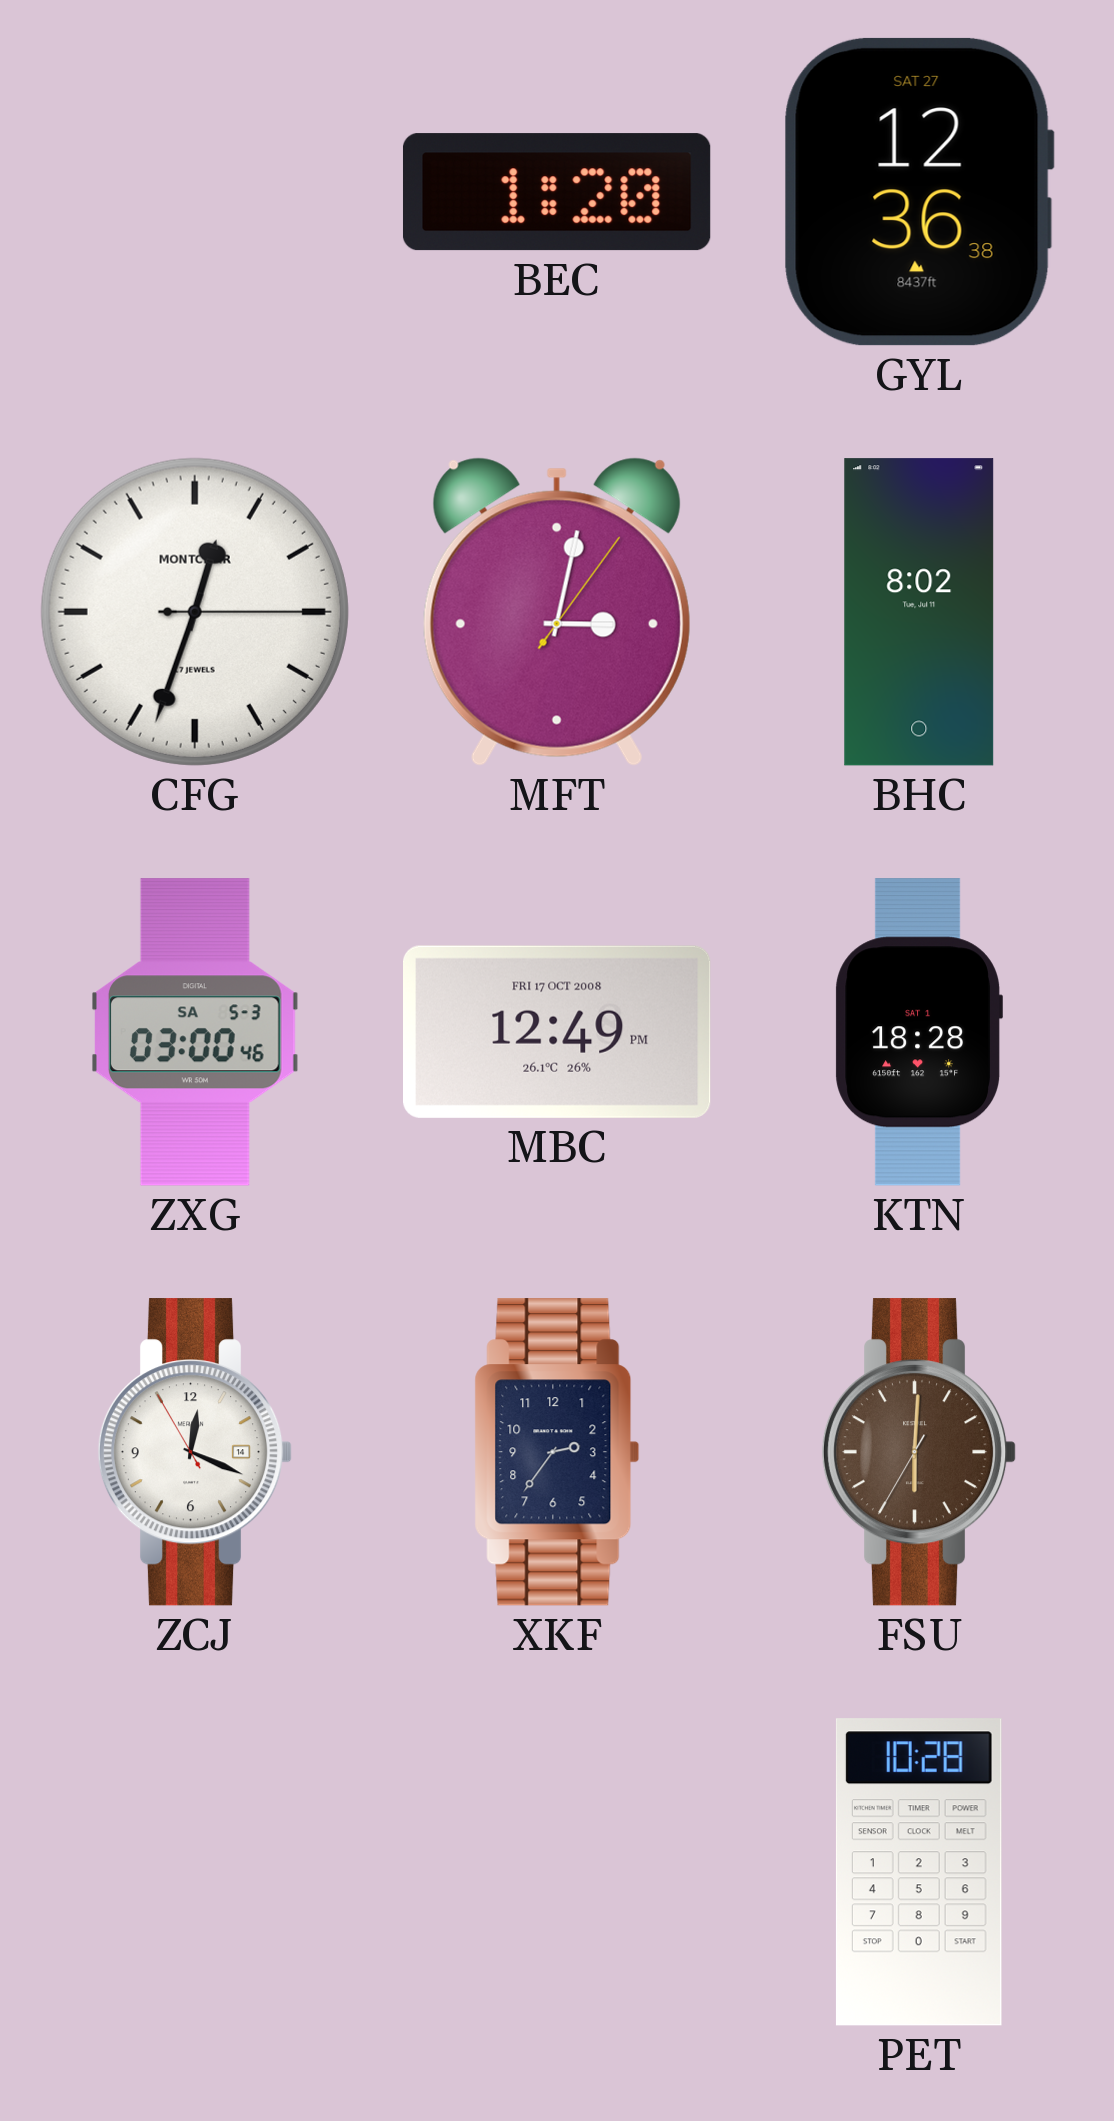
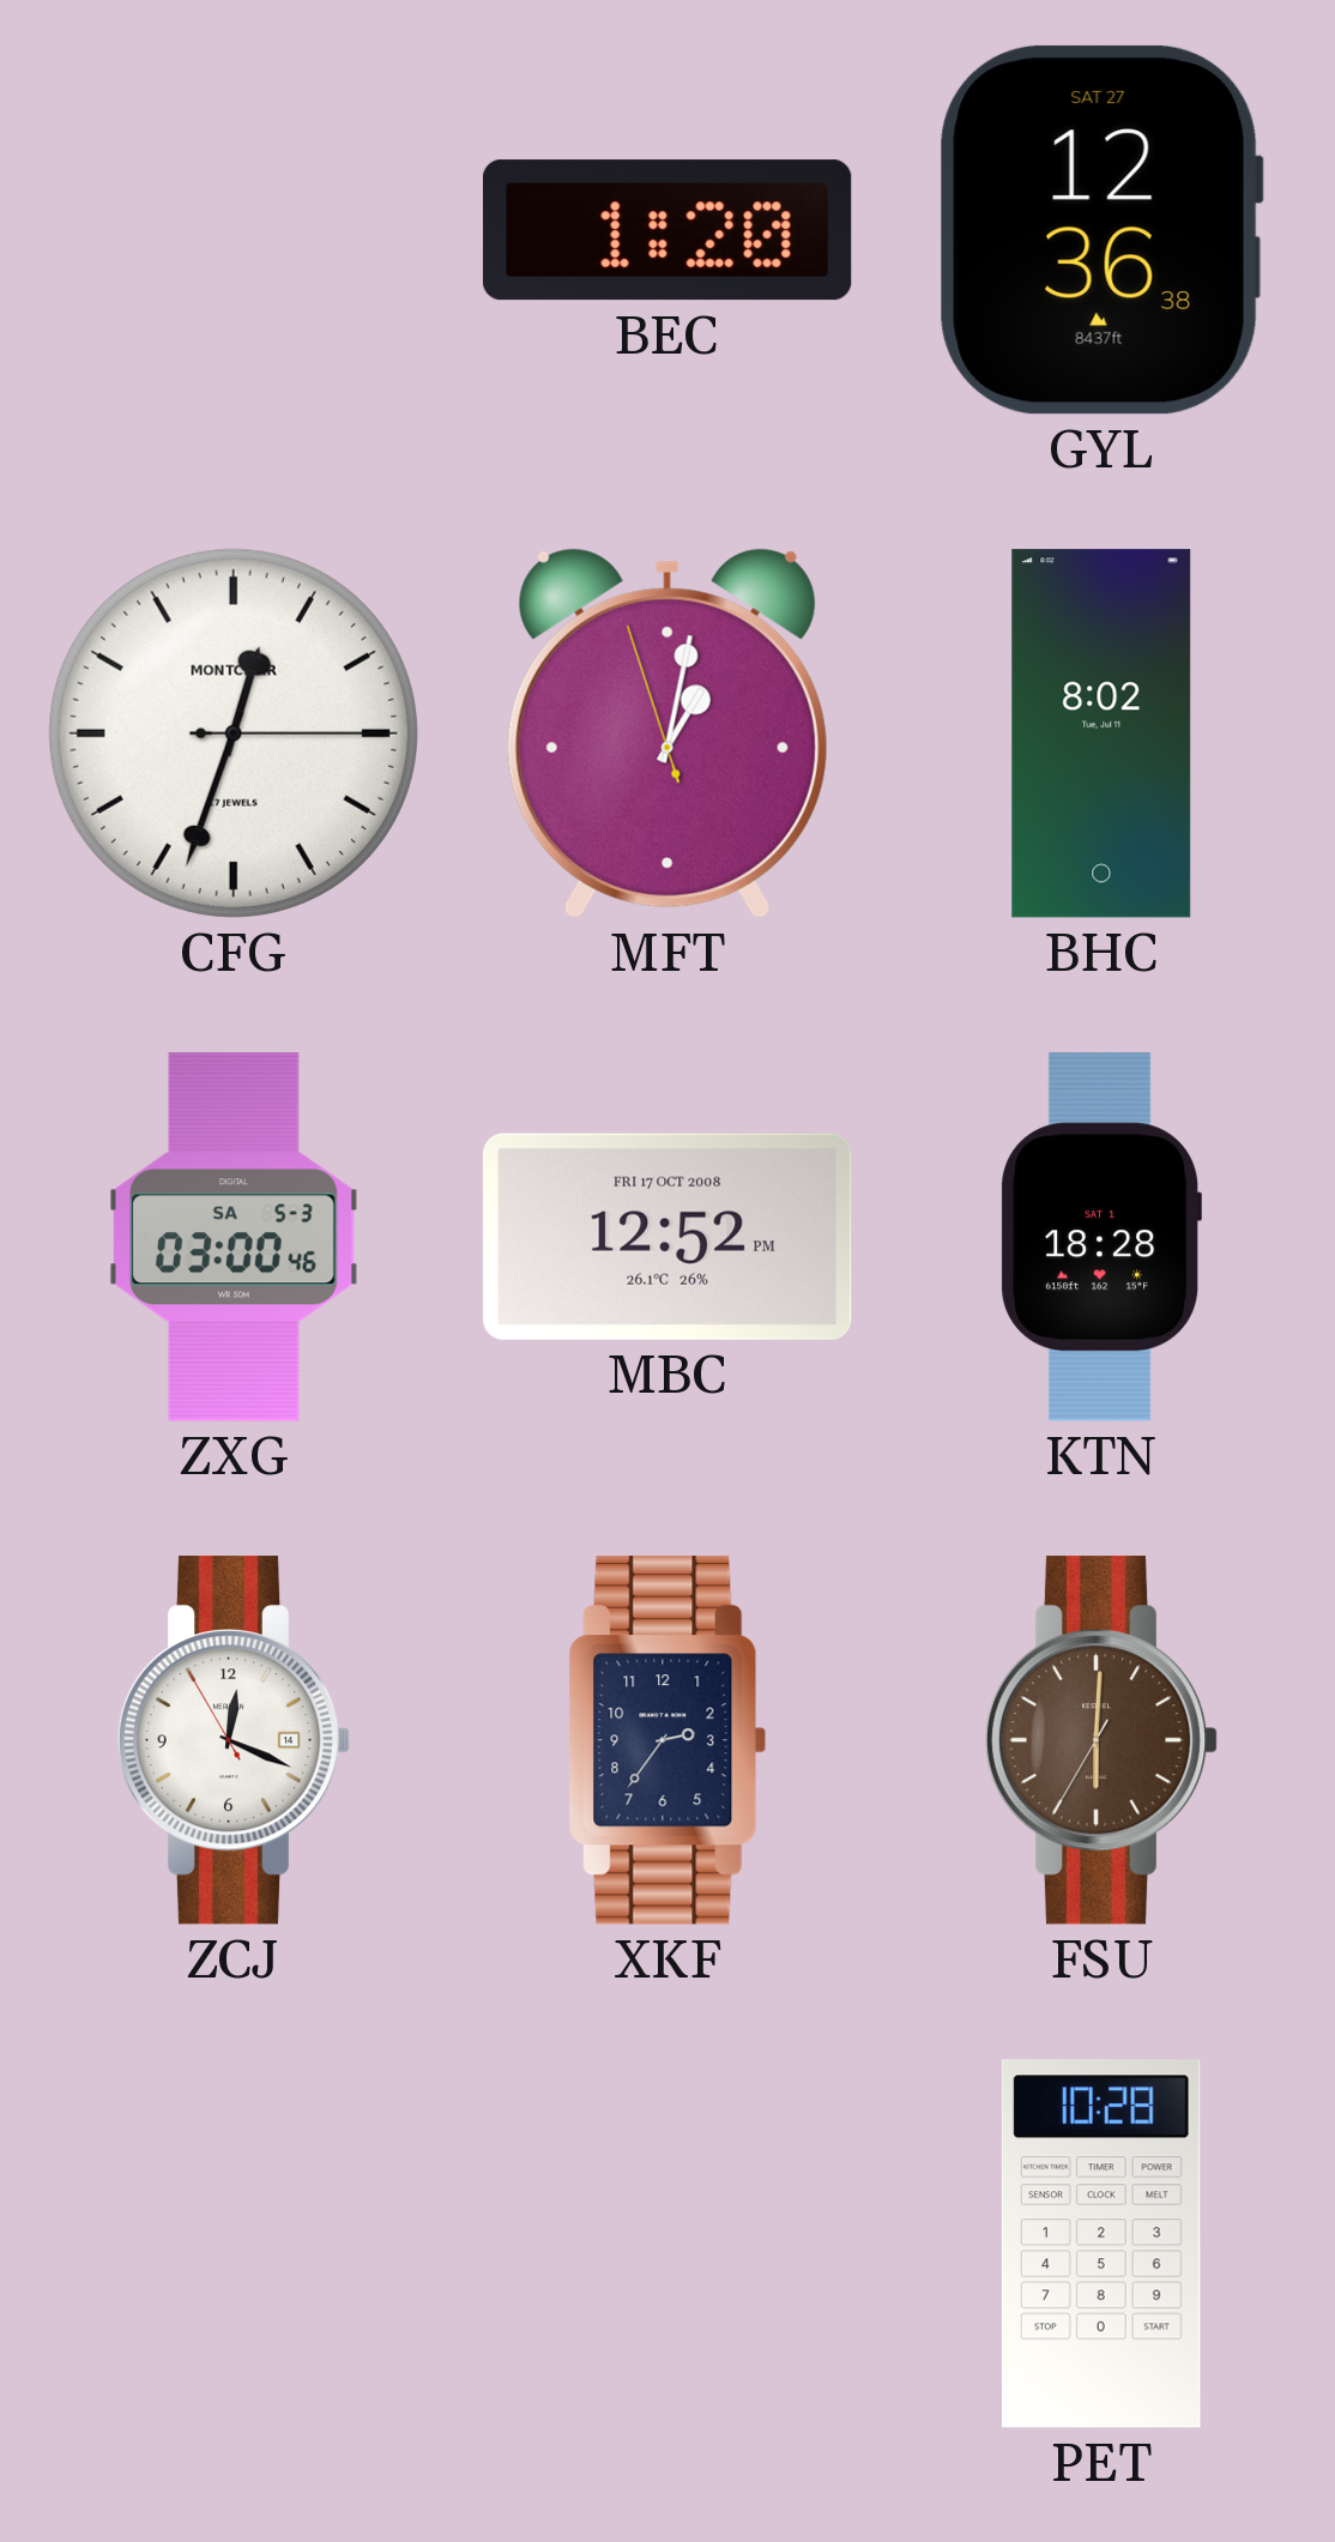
MFT: 3:02 -> 1:01
MBC: 12:49 -> 12:52
